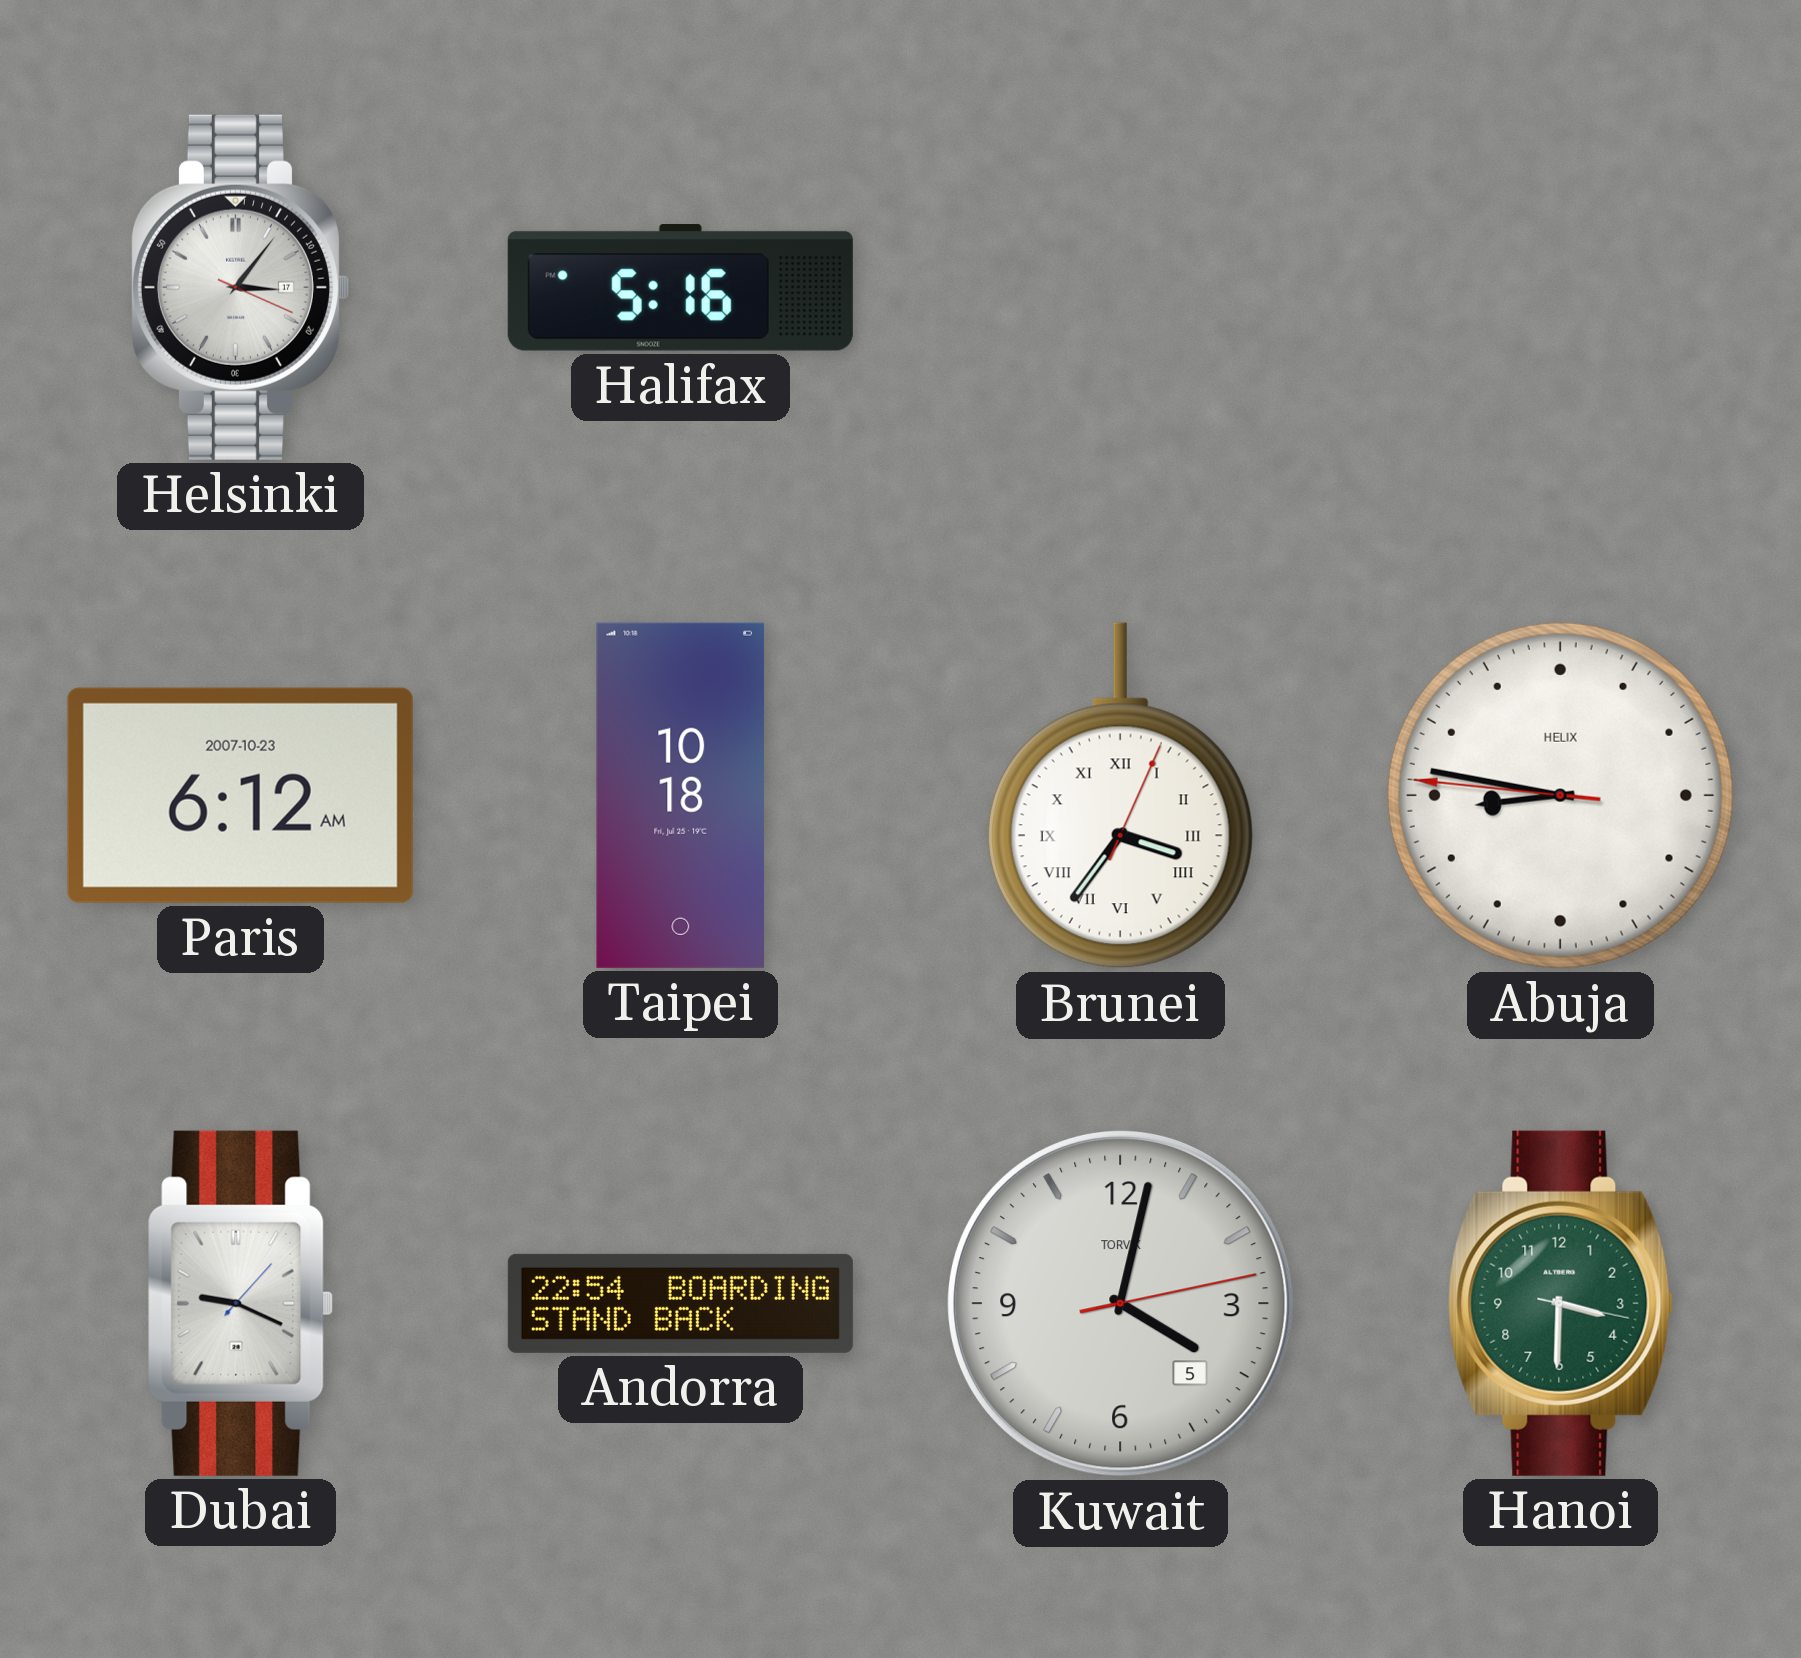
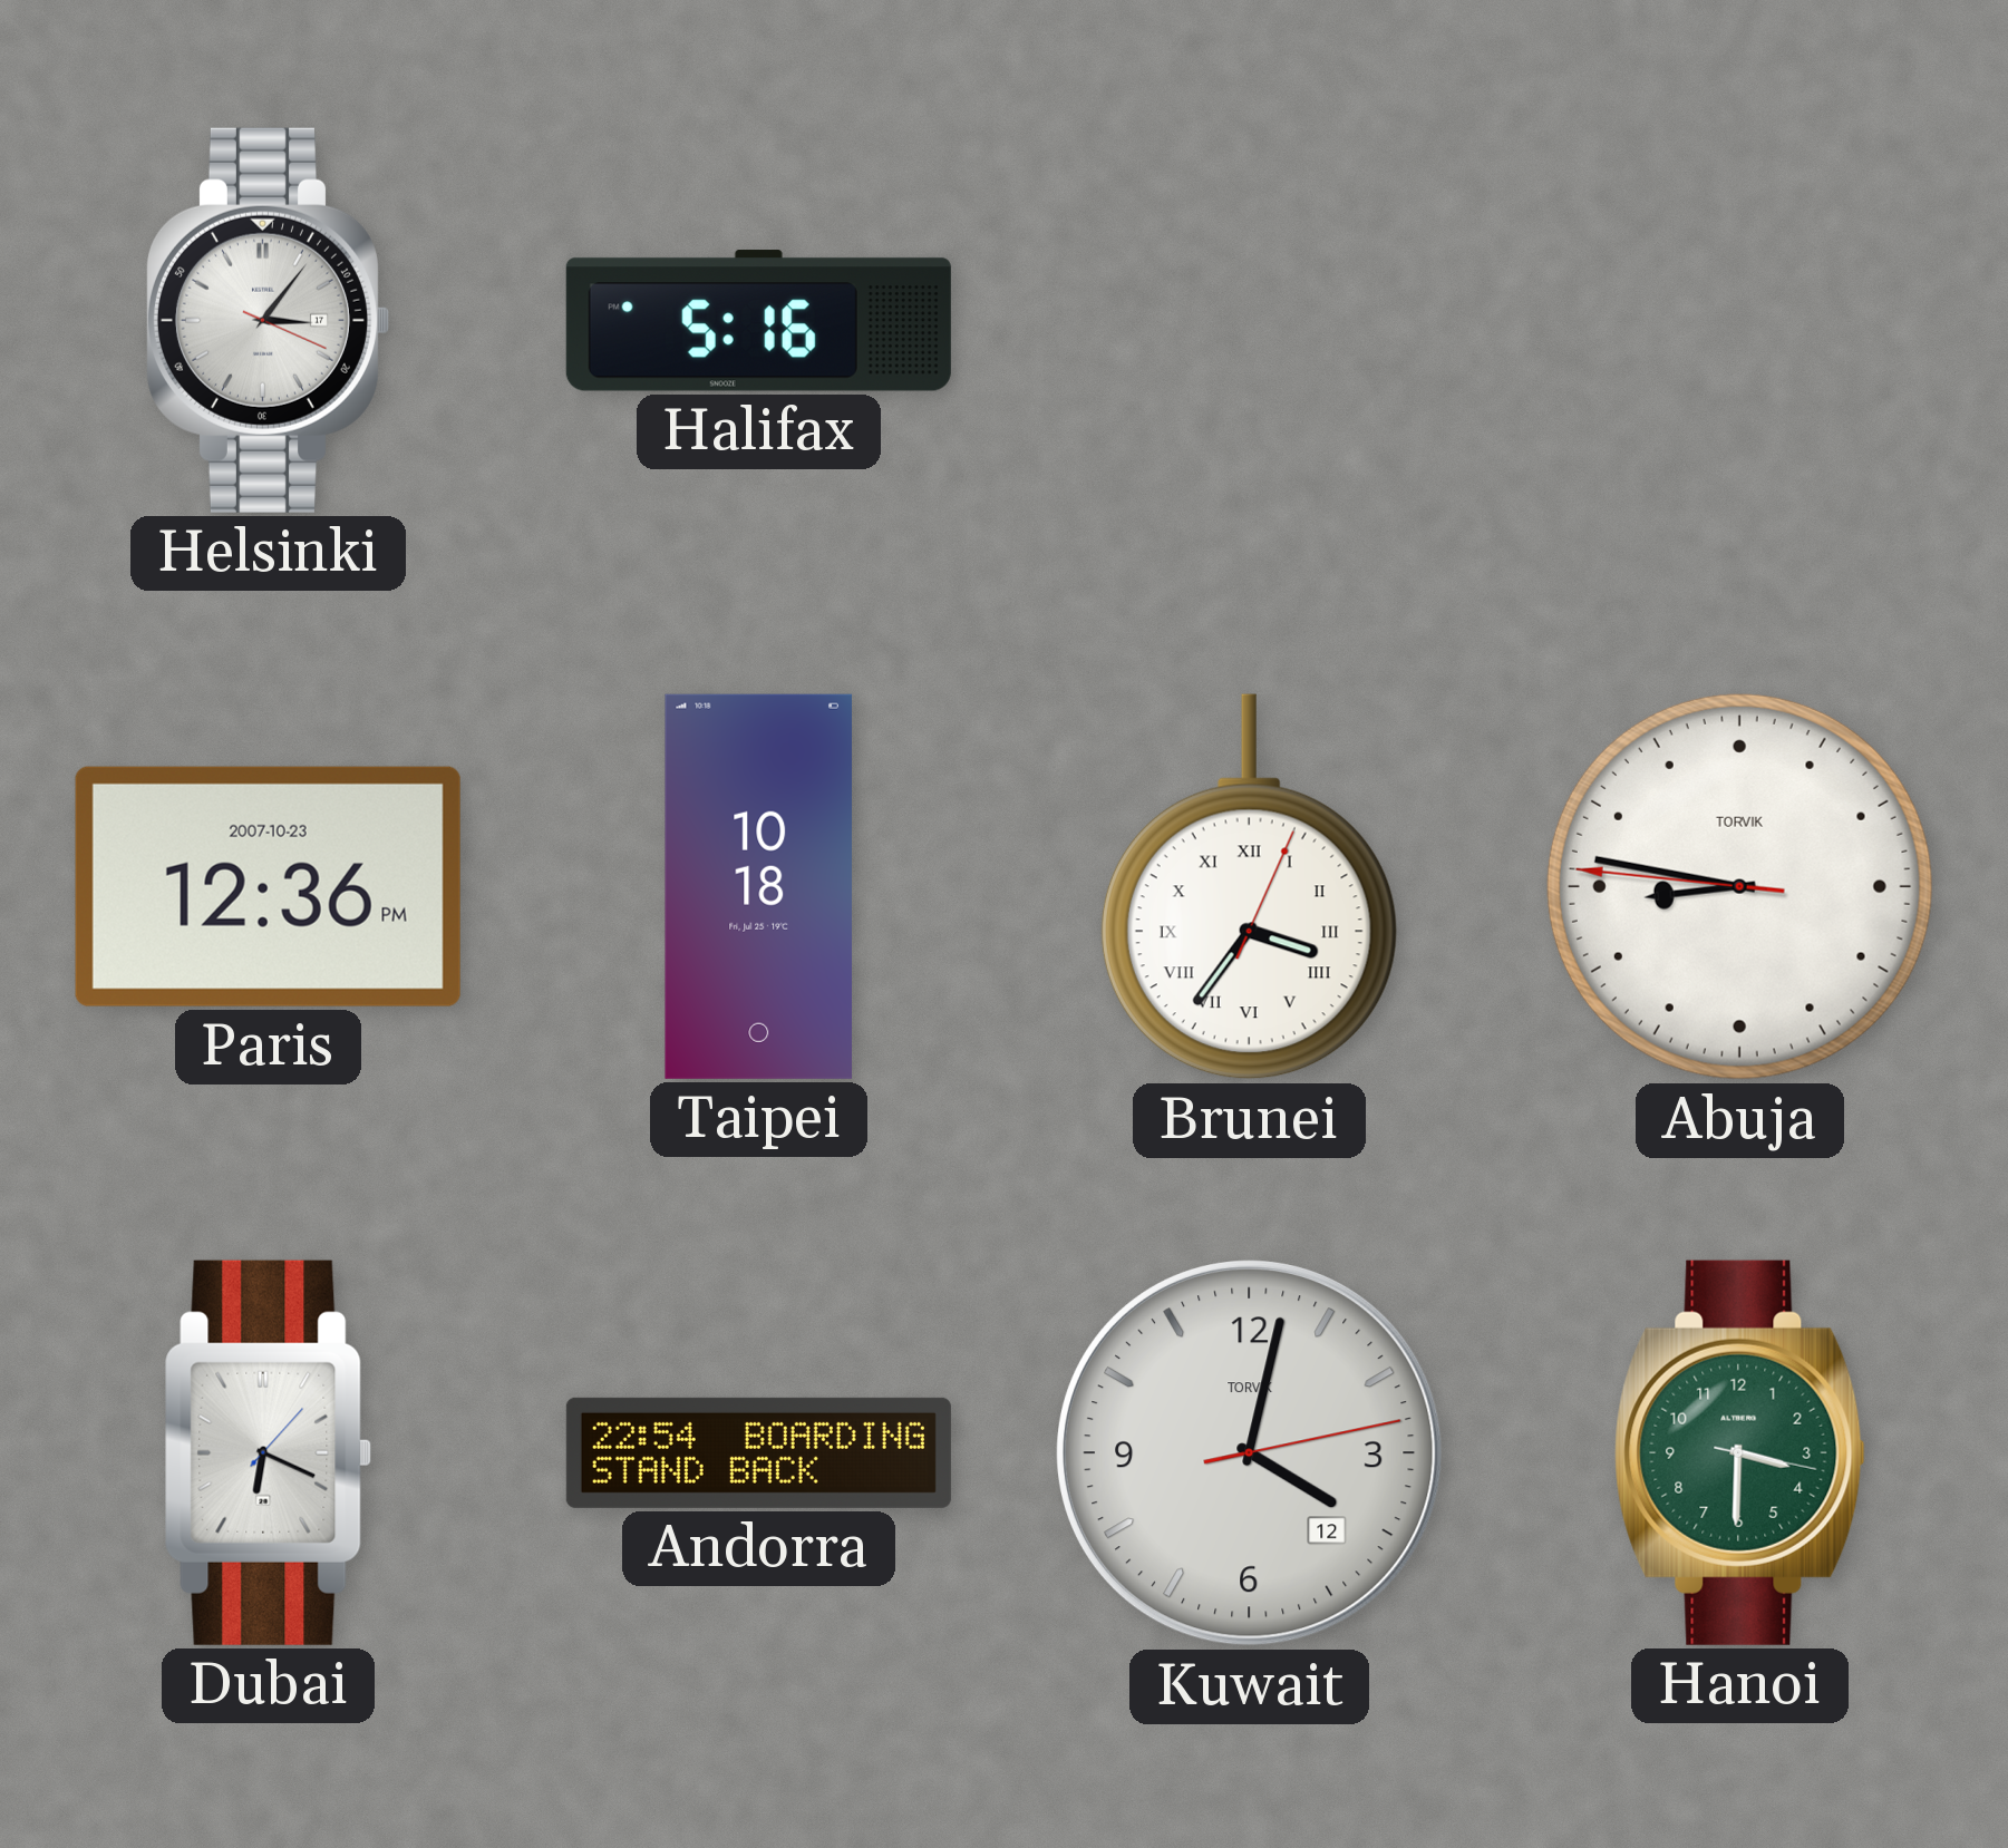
Paris: 6:12 -> 12:36
Abuja brand: HELIX -> TORVIK
Dubai: 9:19 -> 6:19
Kuwait date: 5 -> 12
